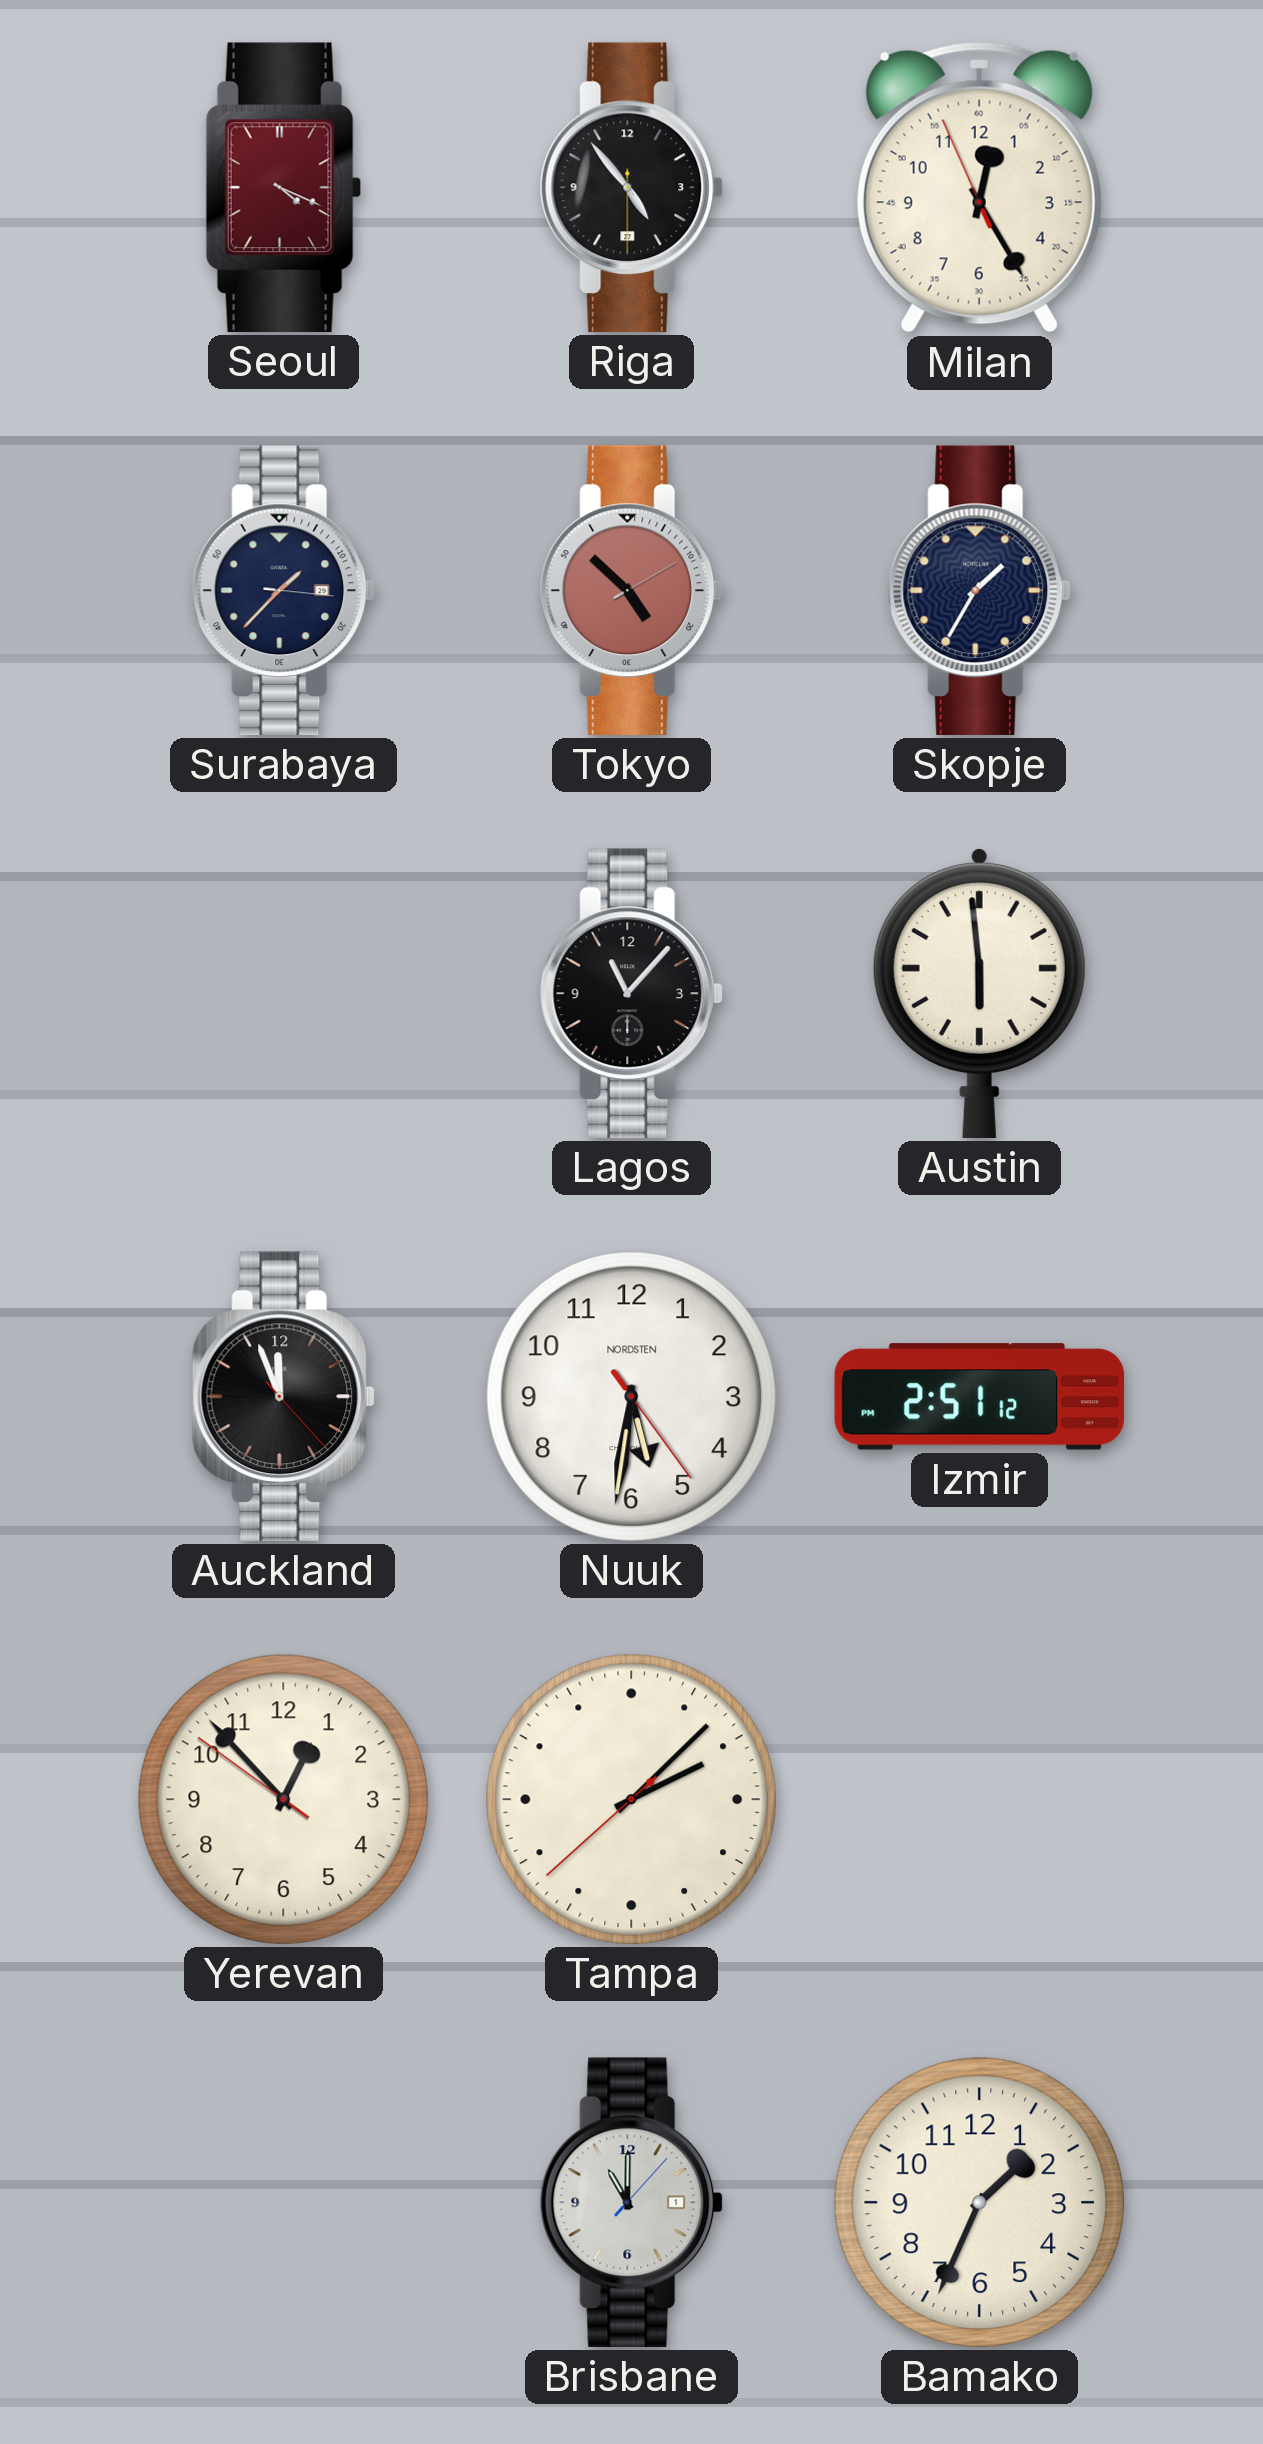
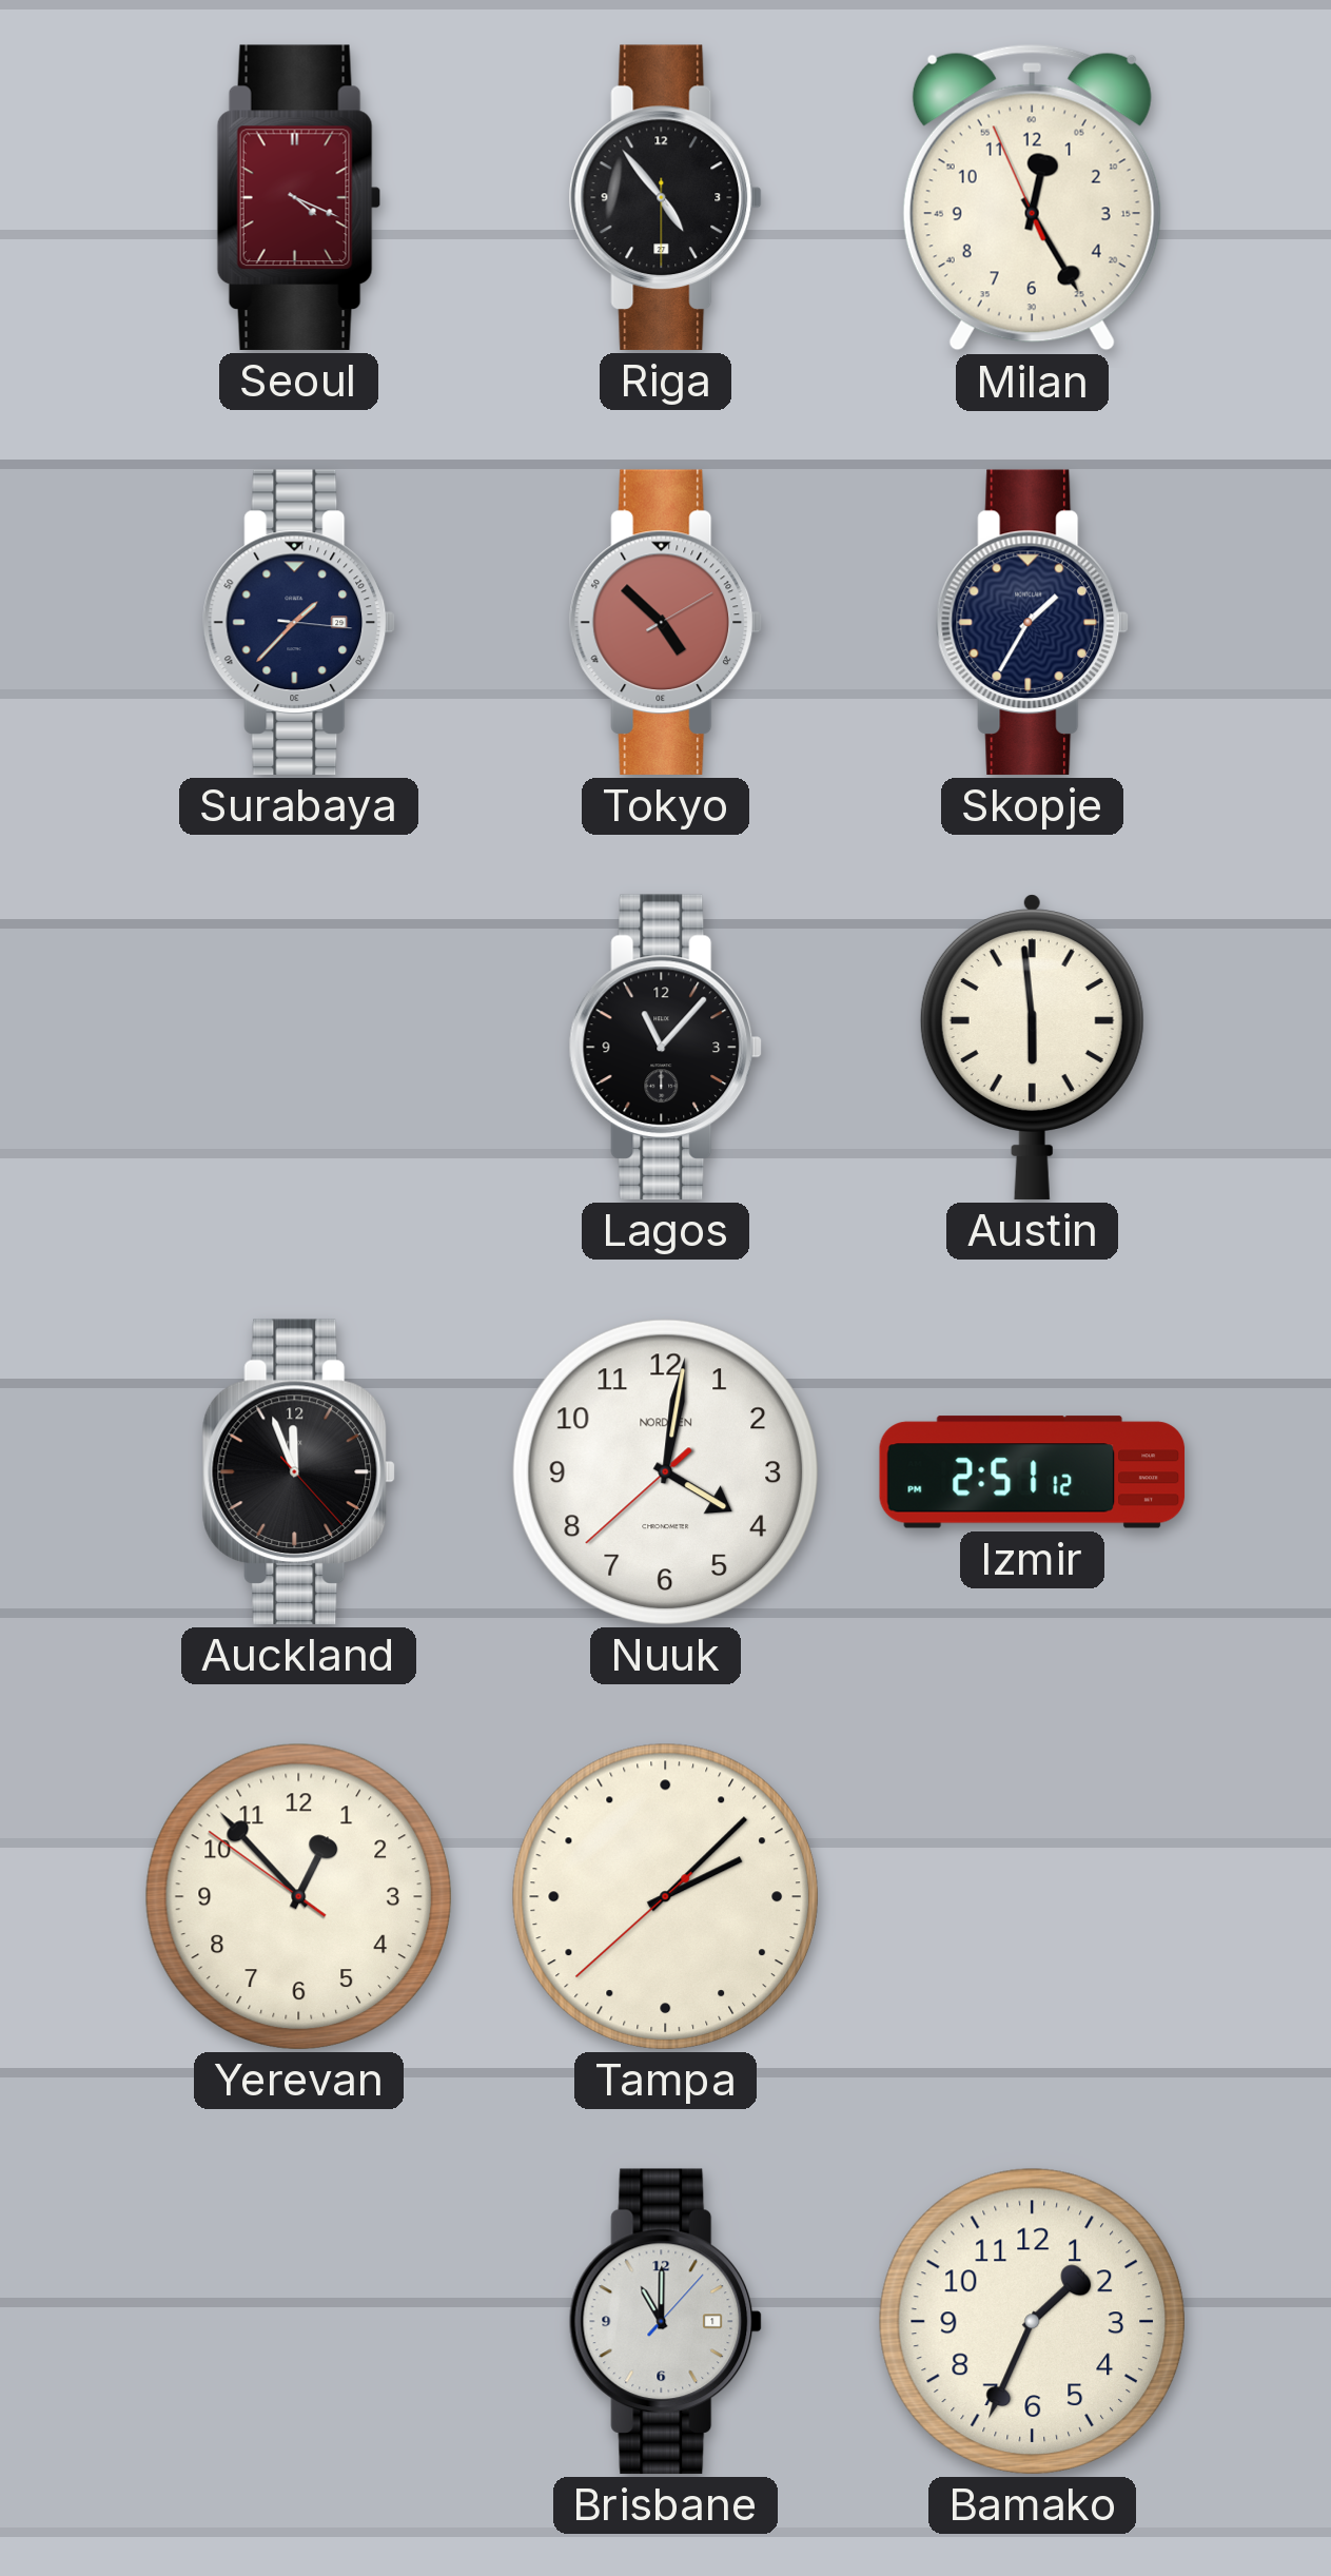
Nuuk: 5:31 -> 4:01
